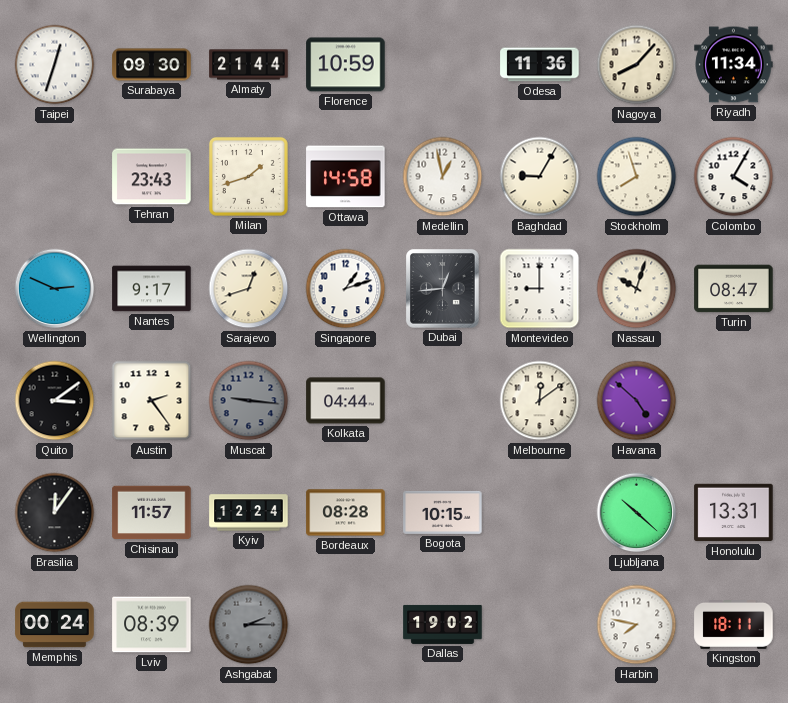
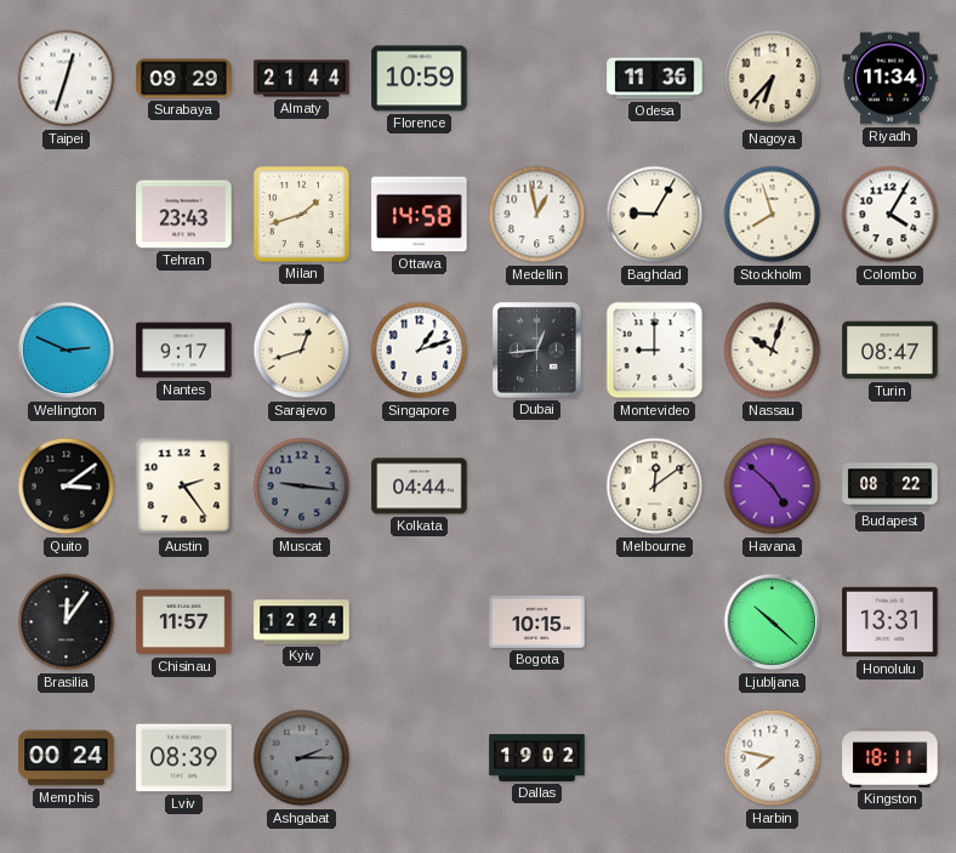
Surabaya: 09:30 -> 09:29
Nagoya: 8:07 -> 6:37
Budapest: none -> 08:22
Bordeaux: 08:28 -> none
